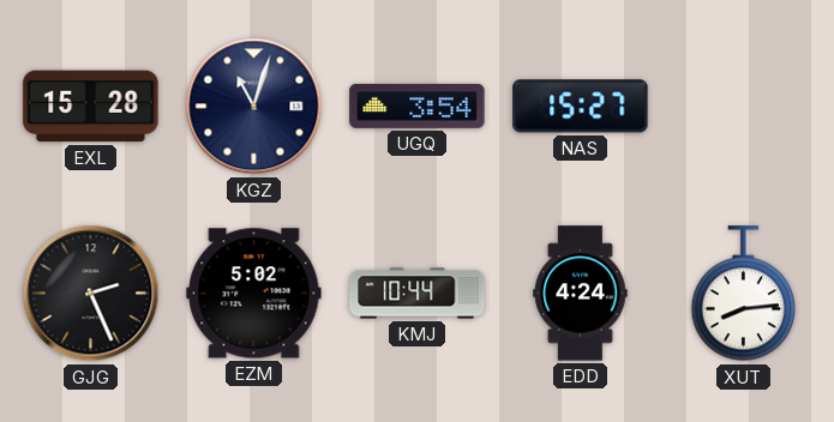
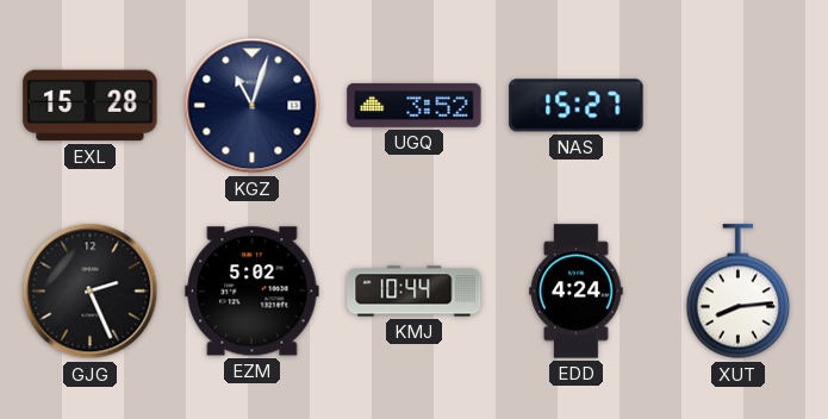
UGQ: 3:54 -> 3:52
